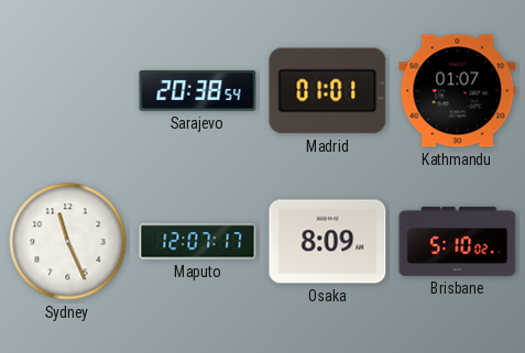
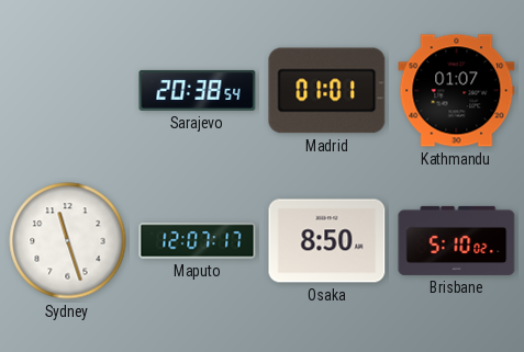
Sydney: 11:26 -> 11:27
Osaka: 8:09 -> 8:50
